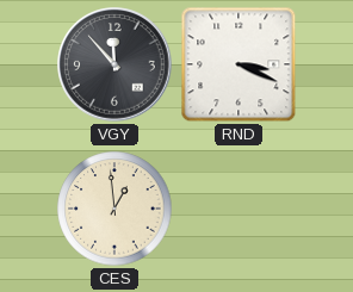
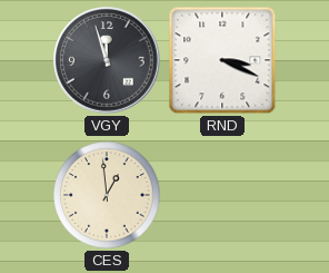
VGY: 11:53 -> 11:57
